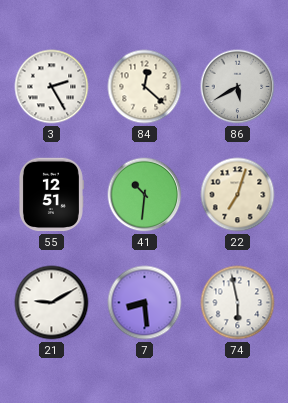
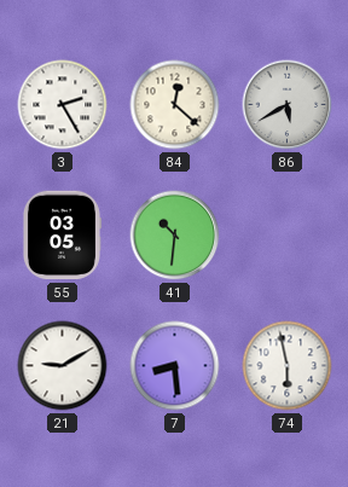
55: 12:51 -> 03:05
22: 7:03 -> none
